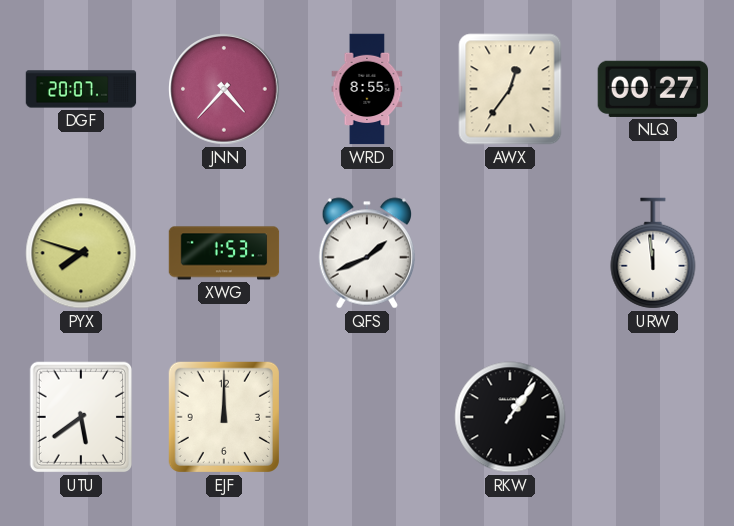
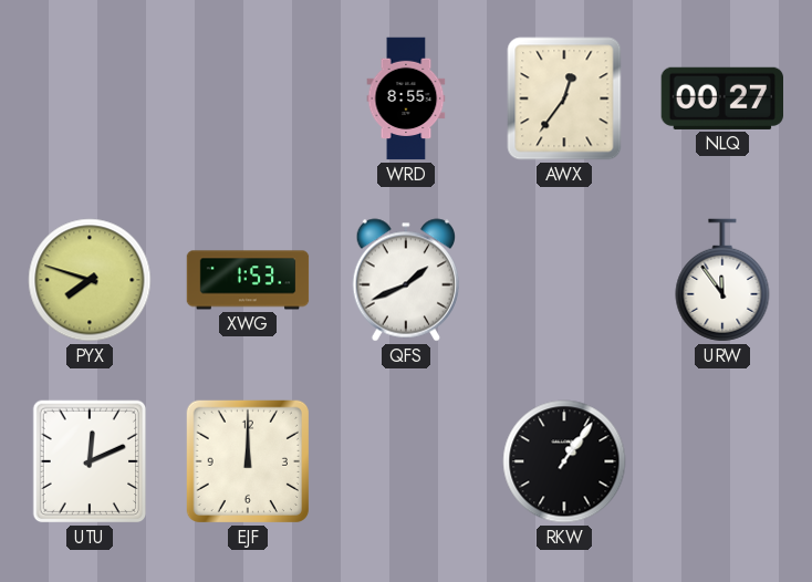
DGF: 20:07 -> none
JNN: 4:37 -> none
URW: 11:59 -> 11:54
UTU: 5:39 -> 12:11
